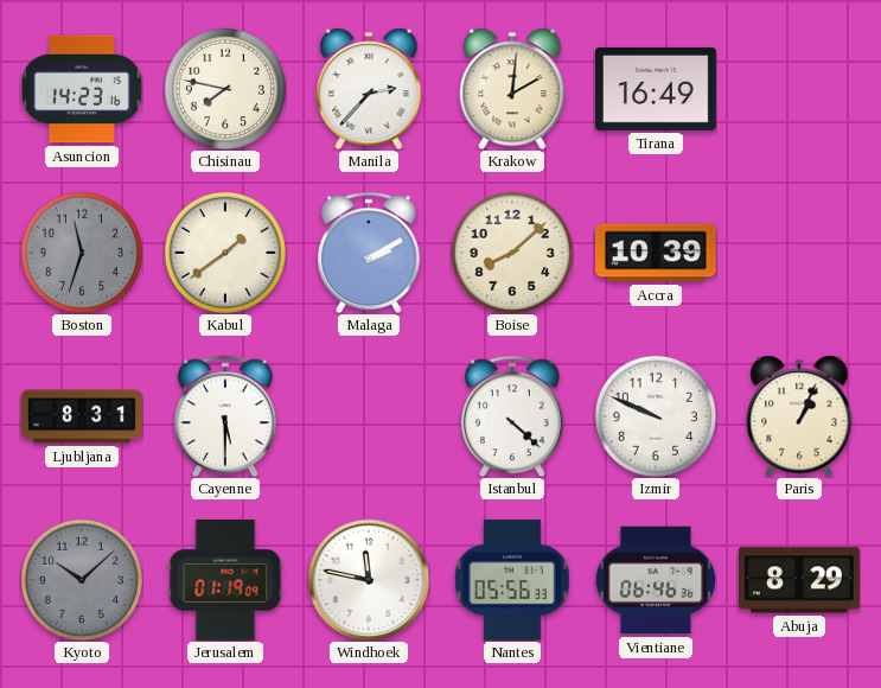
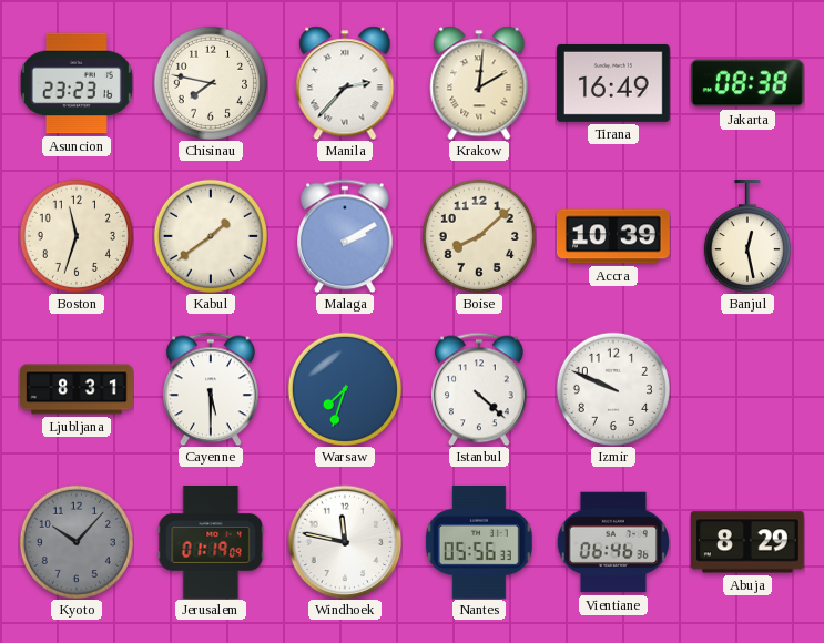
Asuncion: 14:23 -> 23:23
Jakarta: none -> 08:38
Boston dial: grey -> cream
Banjul: none -> 12:28
Warsaw: none -> 7:33
Paris: 1:04 -> none
Kyoto: 10:08 -> 10:07
